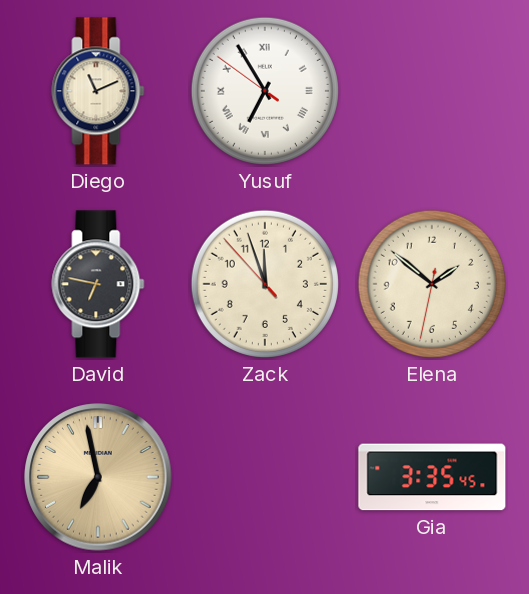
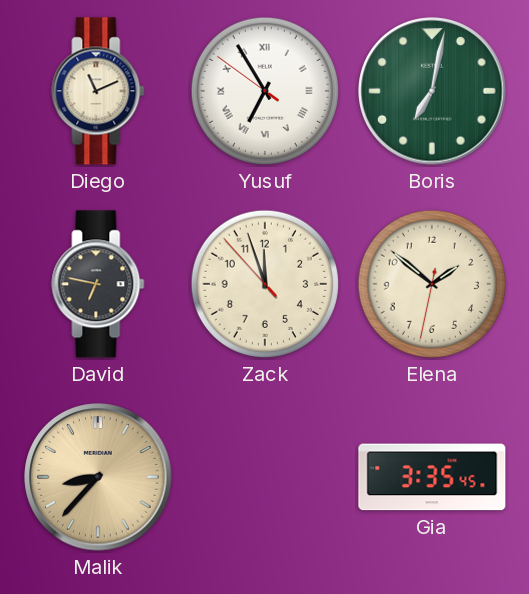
Boris: none -> 7:02
Malik: 6:58 -> 8:37
